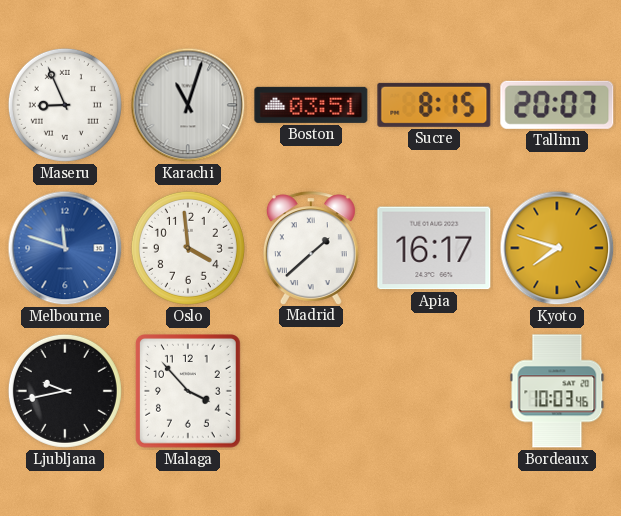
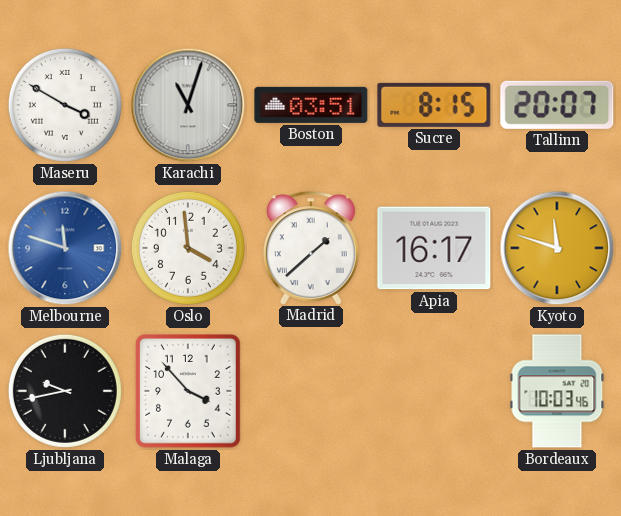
Maseru: 8:56 -> 3:50
Kyoto: 7:48 -> 11:48
